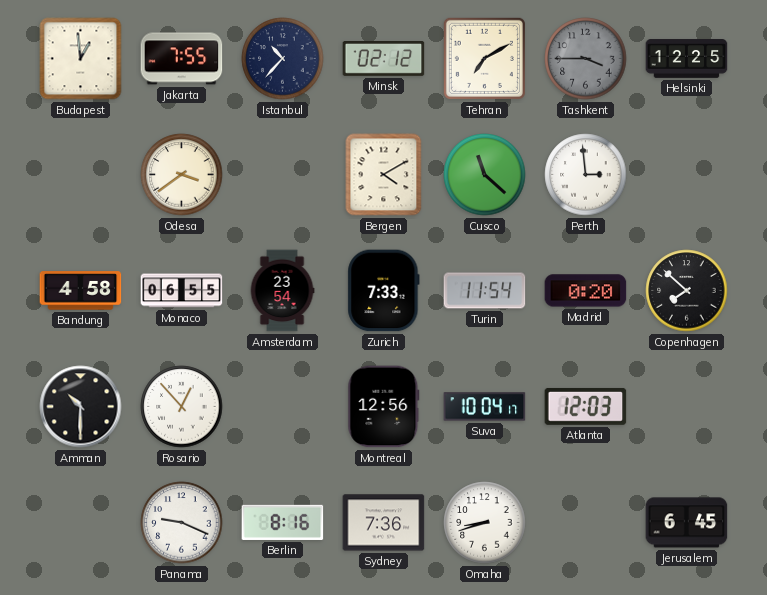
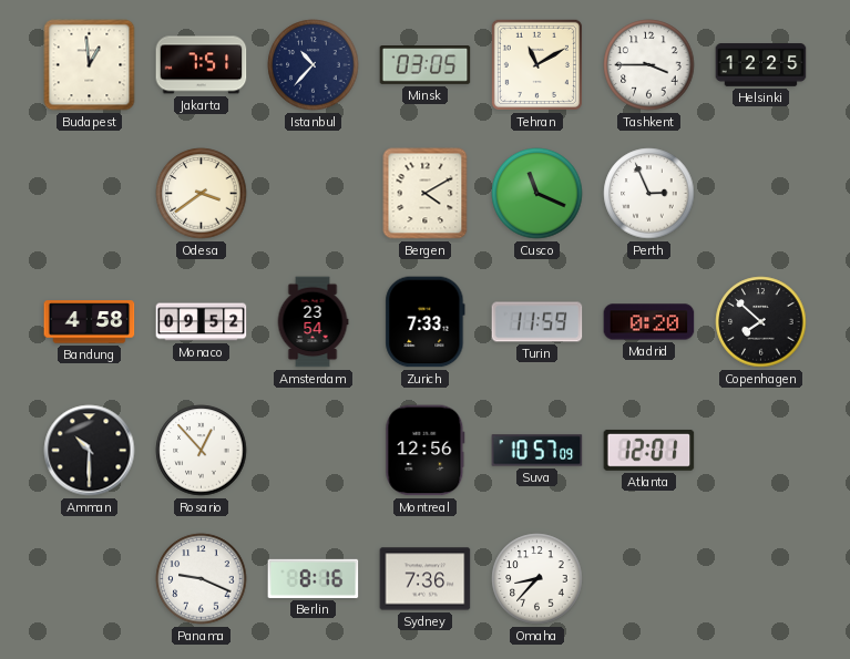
Jakarta: 7:55 -> 7:51
Minsk: 02:12 -> 03:05
Tehran: 7:10 -> 11:10
Tashkent dial: grey -> white
Cusco: 11:22 -> 11:19
Perth: 2:59 -> 2:56
Monaco: 06:55 -> 09:52
Turin: 11:54 -> 11:59
Suva: 10:04 -> 10:57
Atlanta: 12:03 -> 12:01
Omaha: 8:42 -> 8:37
Jerusalem: 6:45 -> none
